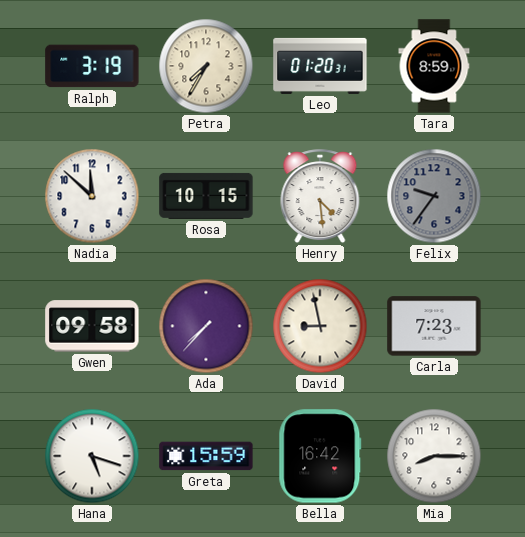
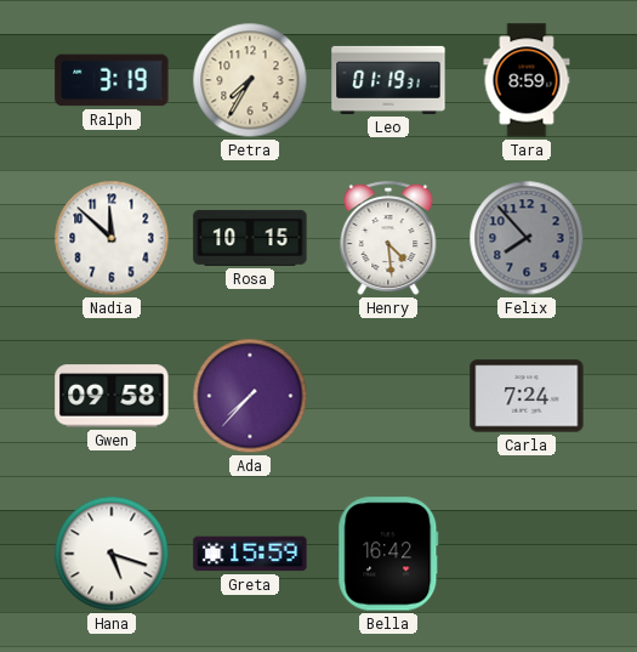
Leo: 01:20 -> 01:19
Felix: 9:36 -> 7:53
David: 8:58 -> none
Carla: 7:23 -> 7:24
Mia: 8:15 -> none
